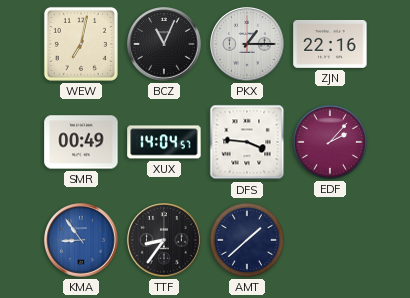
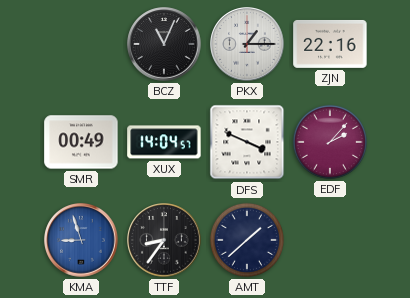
WEW: 7:02 -> none
DFS: 3:46 -> 3:49
KMA: 8:54 -> 8:57
